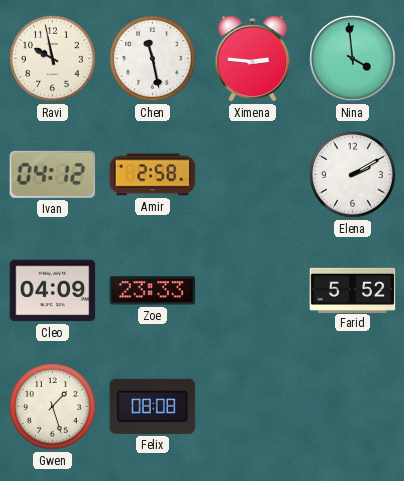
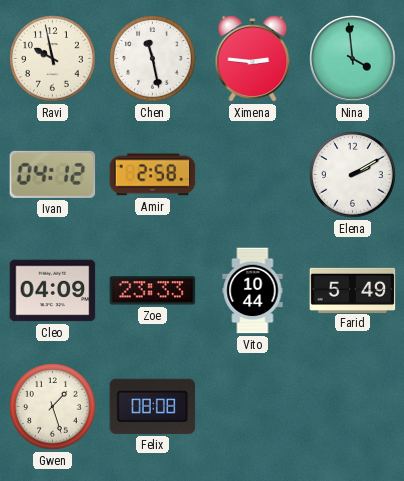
Vito: none -> 10:44
Farid: 5:52 -> 5:49
